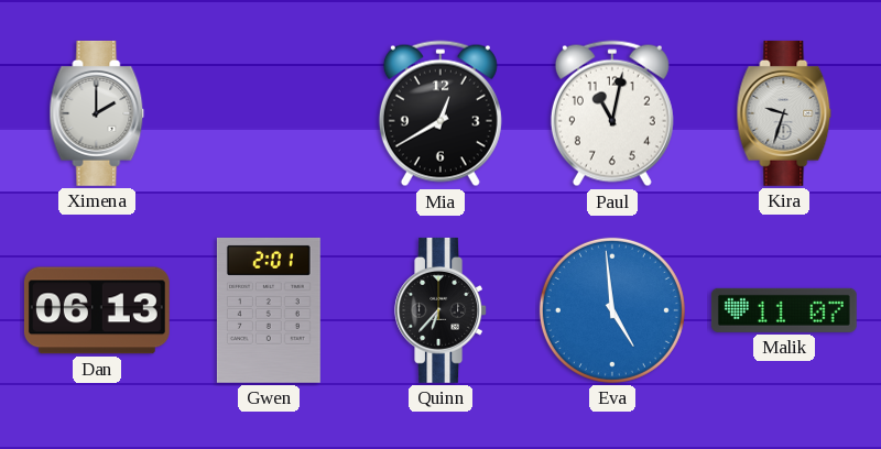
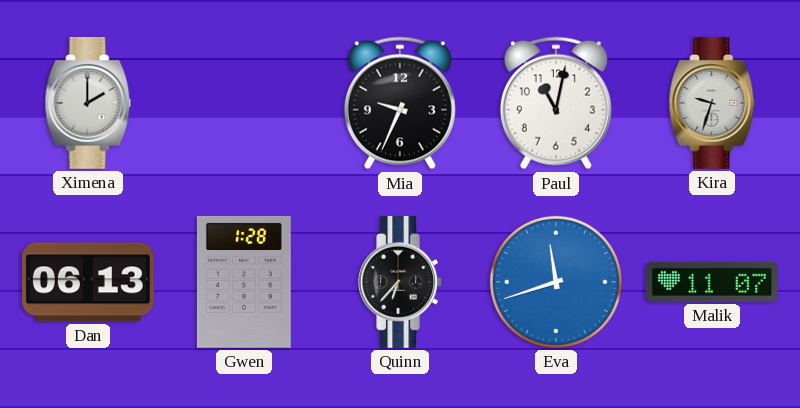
Mia: 12:40 -> 9:34
Gwen: 2:01 -> 1:28
Eva: 4:59 -> 11:42
